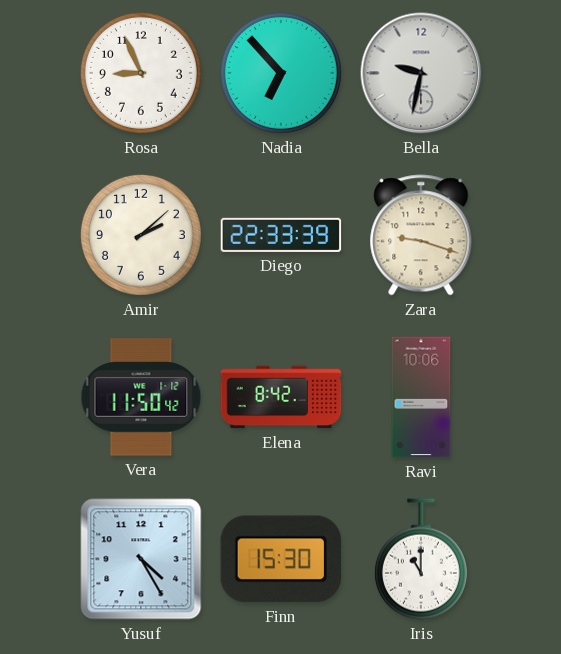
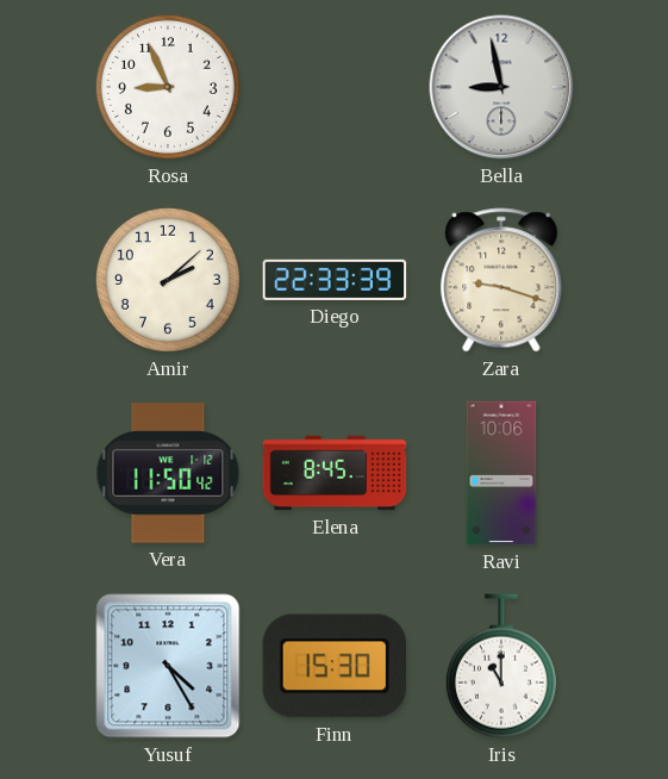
Nadia: 6:53 -> none
Bella: 9:32 -> 8:58
Elena: 8:42 -> 8:45
